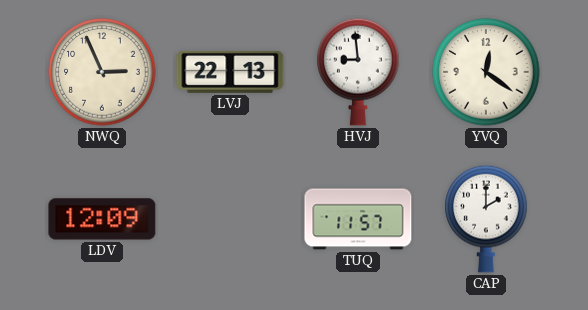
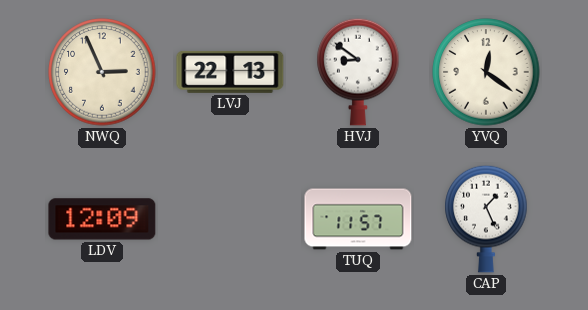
HVJ: 8:59 -> 8:51
CAP: 2:00 -> 1:26
